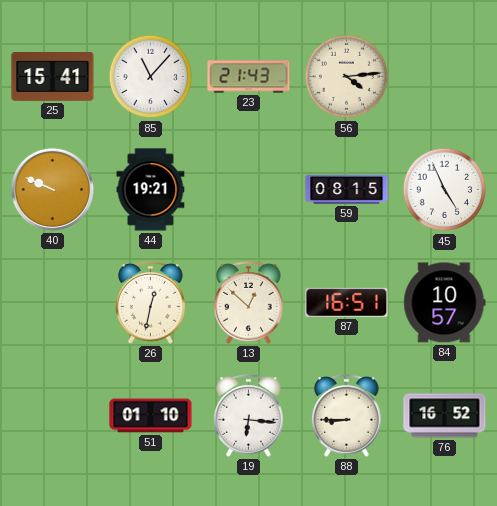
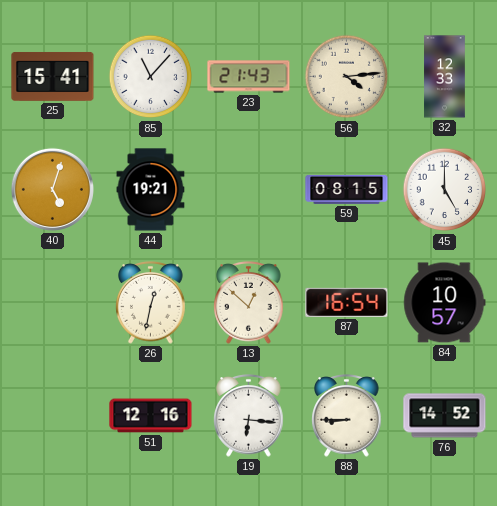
32: none -> 12:33
40: 9:49 -> 5:03
45: 4:56 -> 5:00
87: 16:51 -> 16:54
51: 01:10 -> 12:16
76: 16:52 -> 14:52
